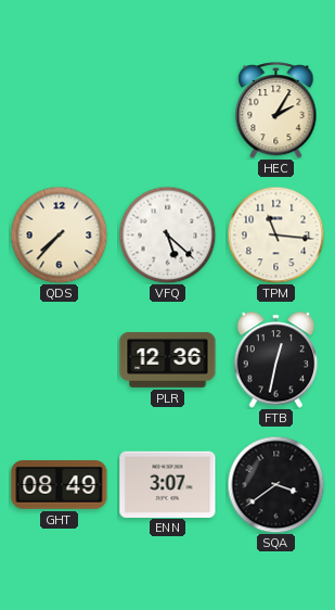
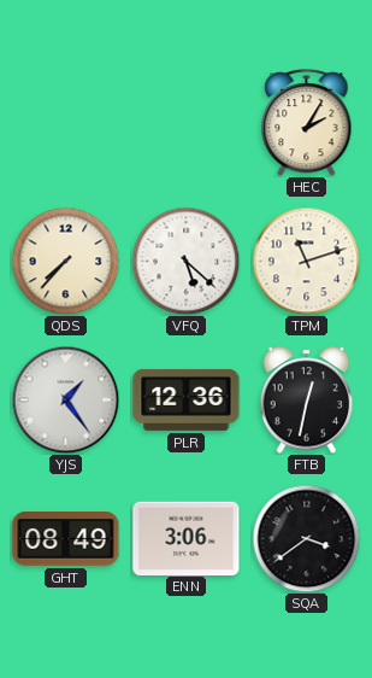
TPM: 11:16 -> 11:12
YJS: none -> 1:24
ENN: 3:07 -> 3:06
